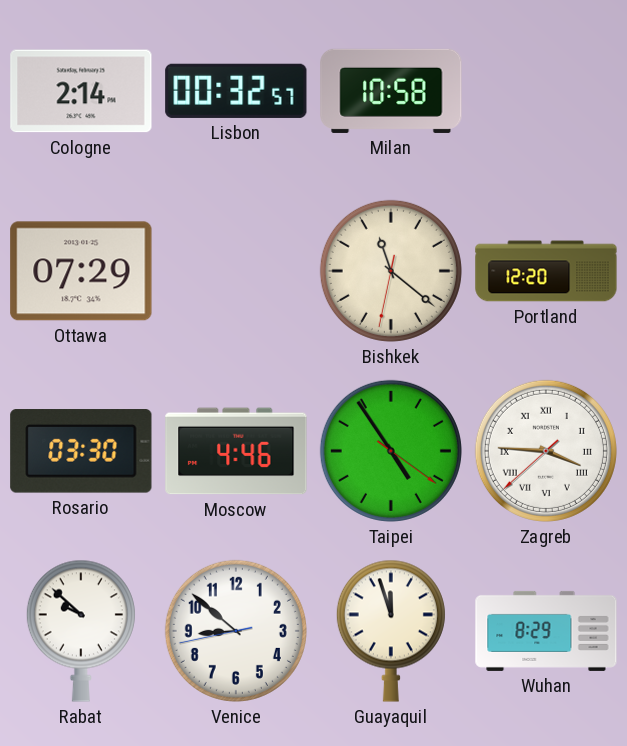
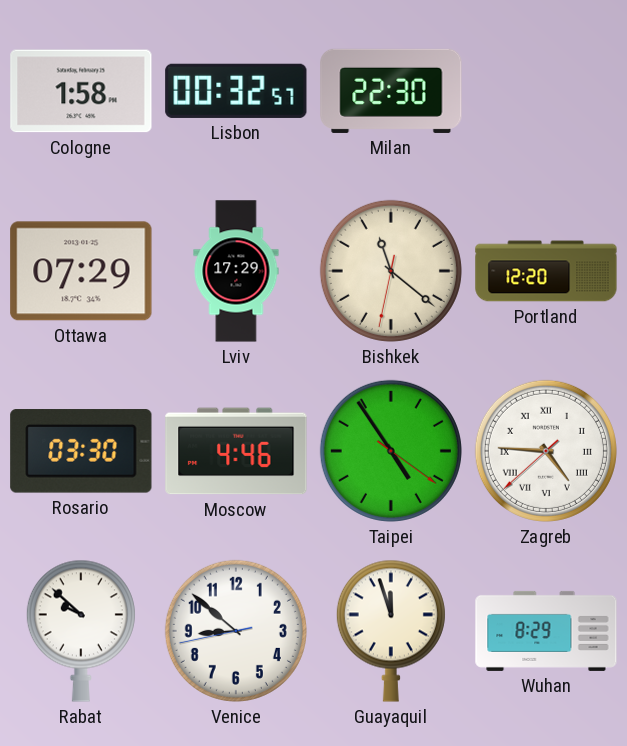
Cologne: 2:14 -> 1:58
Milan: 10:58 -> 22:30
Lviv: none -> 17:29
Zagreb: 3:45 -> 4:45
